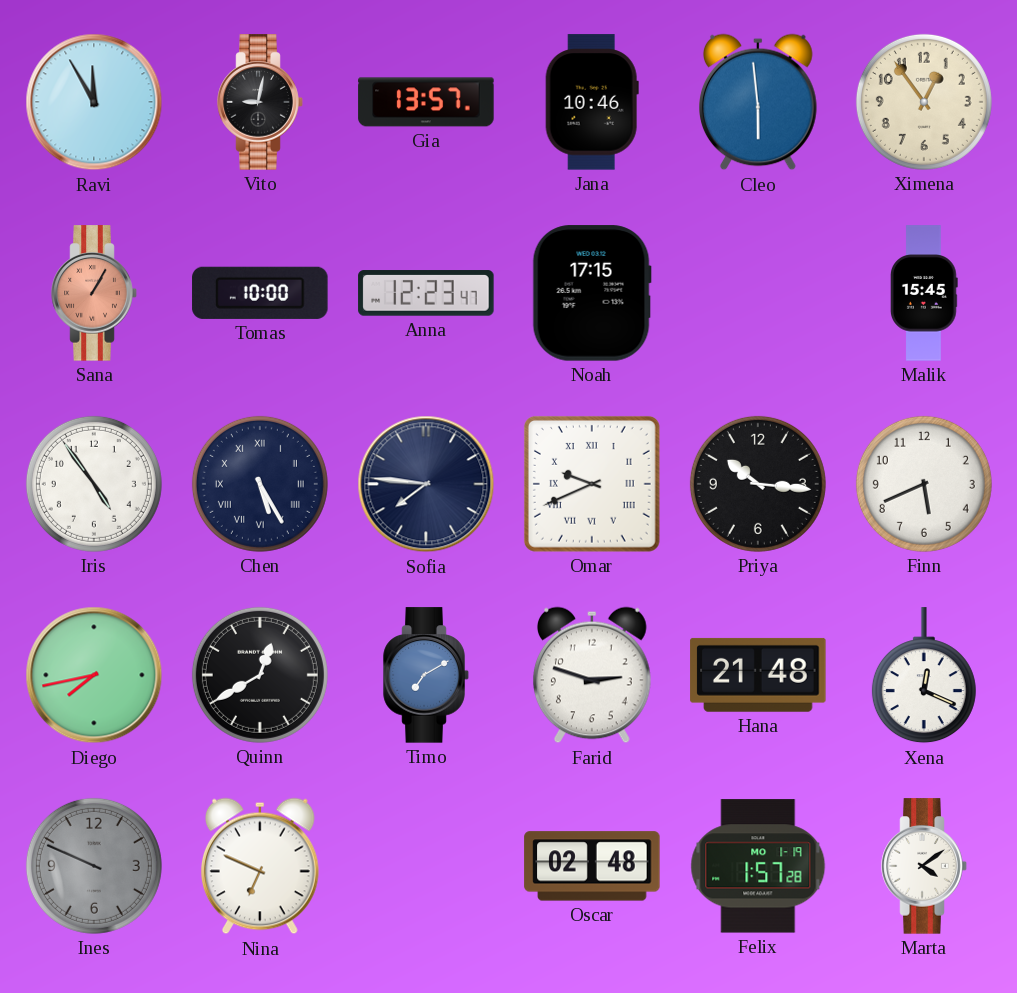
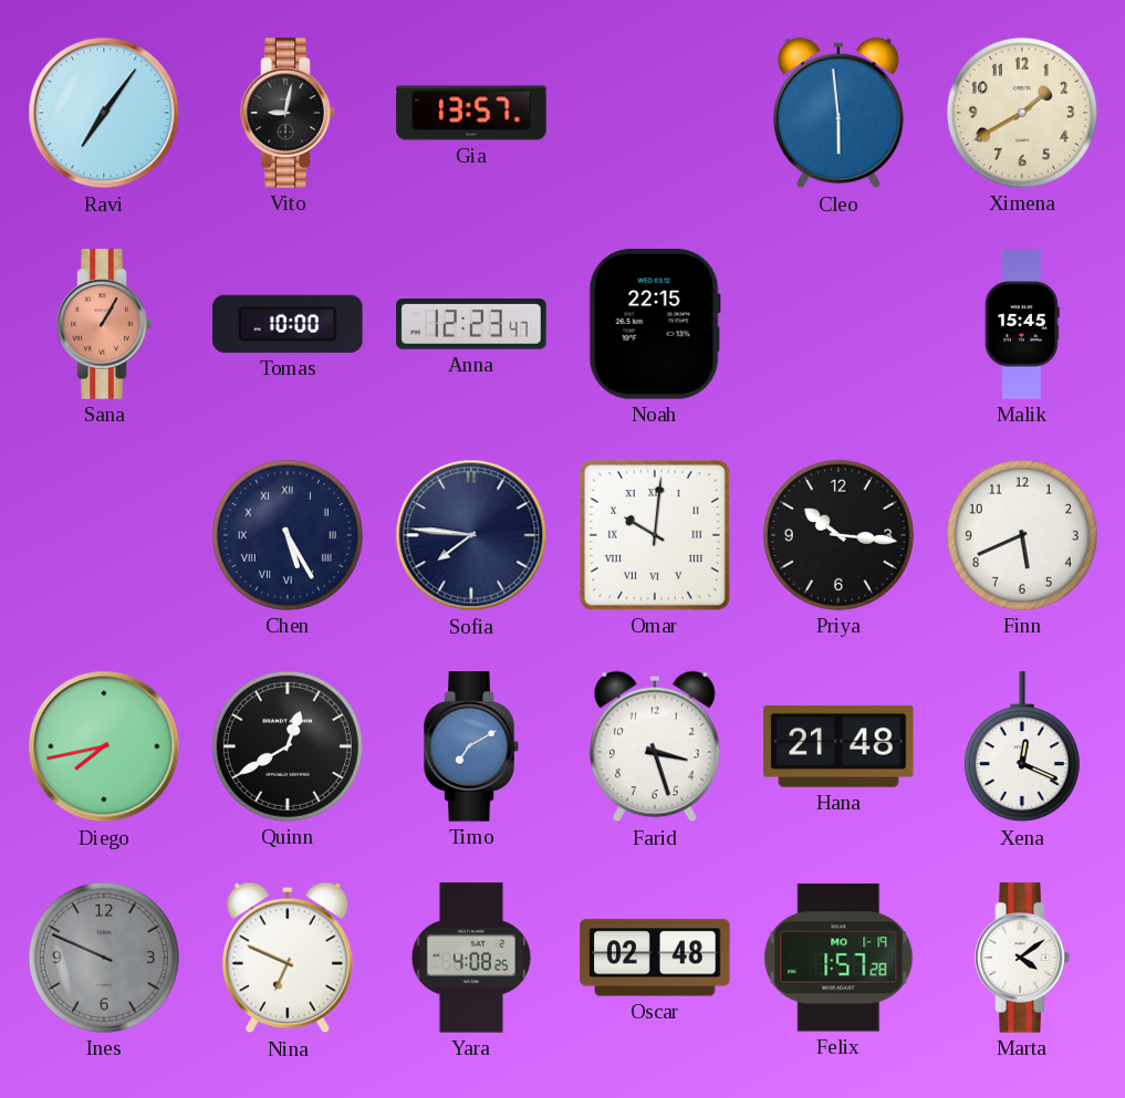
Ravi: 11:55 -> 7:06
Jana: 10:46 -> none
Ximena: 12:54 -> 1:40
Noah: 17:15 -> 22:15
Iris: 4:54 -> none
Omar: 9:41 -> 10:01
Farid: 2:48 -> 3:27
Yara: none -> 4:08
